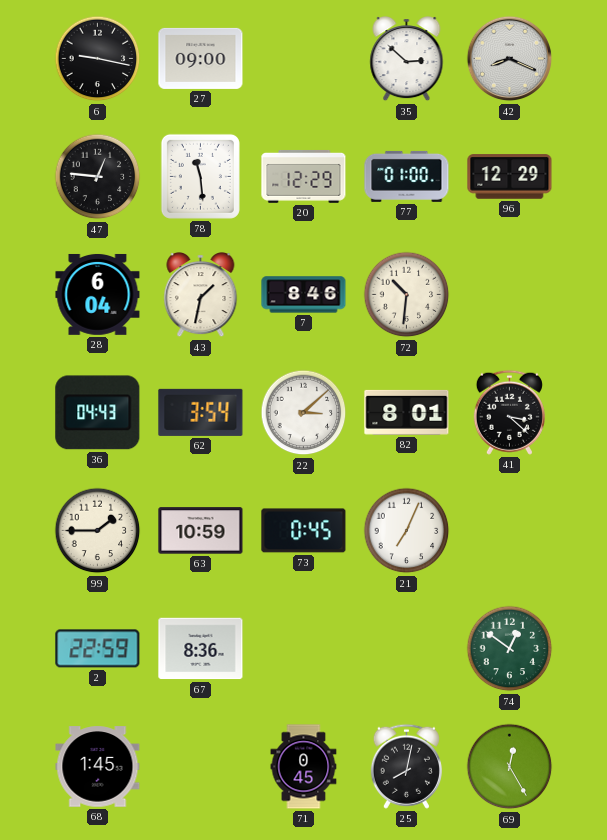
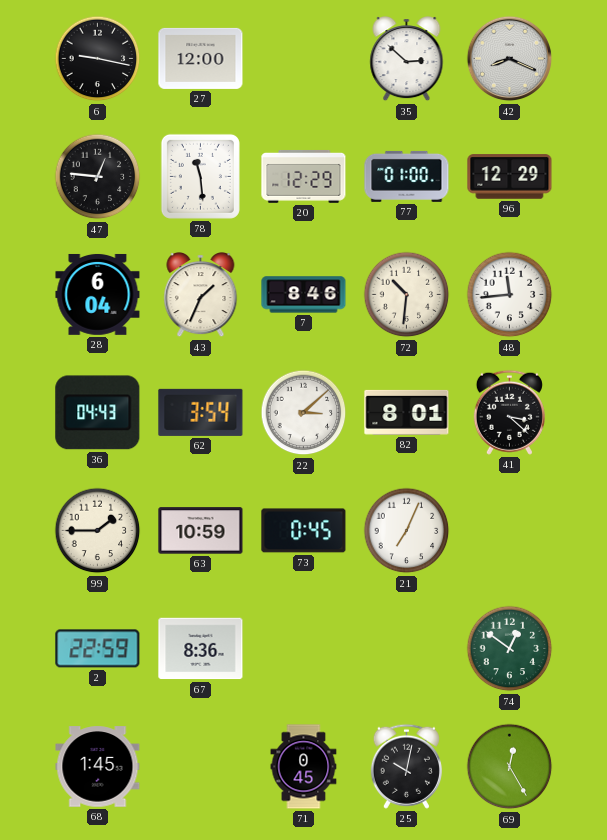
27: 09:00 -> 12:00
43: 1:32 -> 1:34
48: none -> 11:44
25: 8:02 -> 10:02
